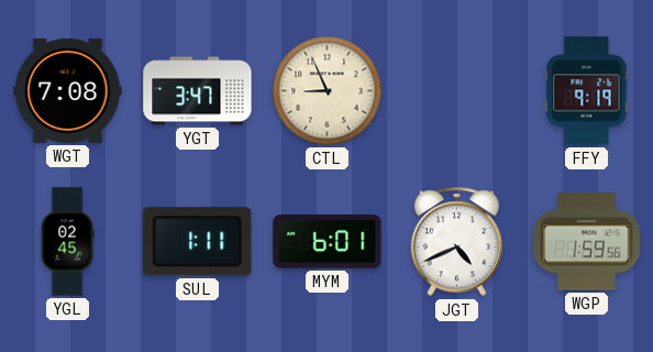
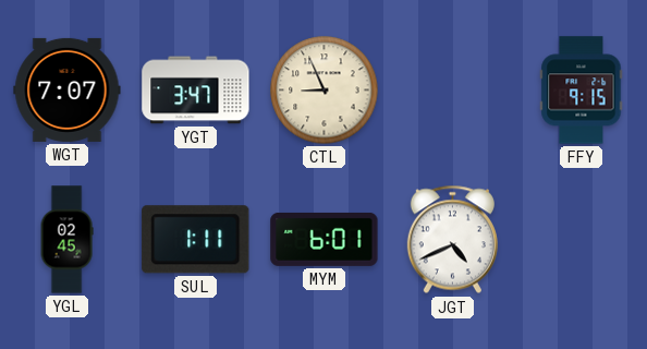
WGT: 7:08 -> 7:07
FFY: 9:19 -> 9:15
WGP: 1:59 -> none
